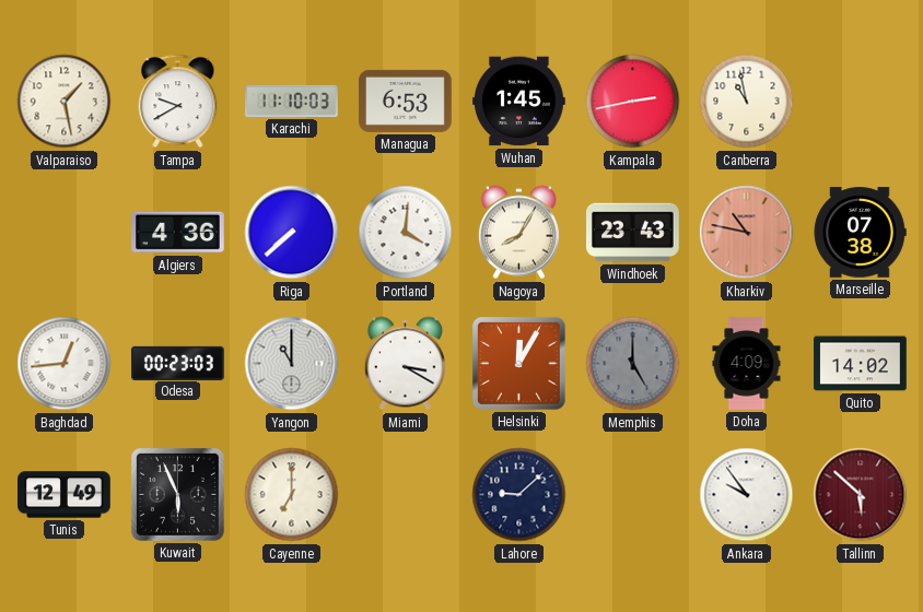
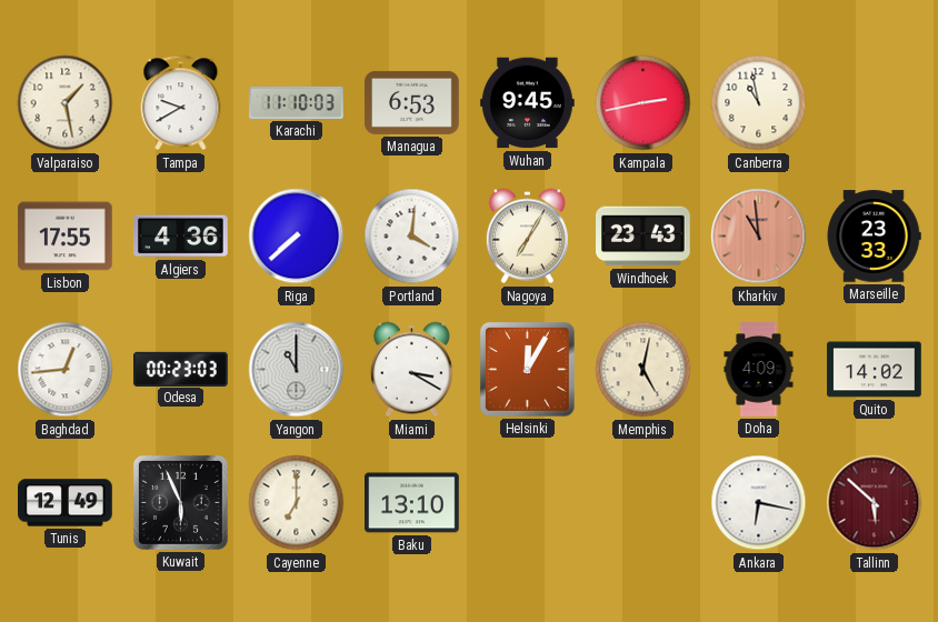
Wuhan: 1:45 -> 9:45
Lisbon: none -> 17:55
Nagoya: 8:05 -> 7:05
Kharkiv: 10:47 -> 10:59
Marseille: 07:38 -> 23:33
Memphis: 5:00 -> 5:02
Memphis dial: grey -> cream
Baku: none -> 13:10
Lahore: 9:08 -> none
Ankara: 9:54 -> 6:17
